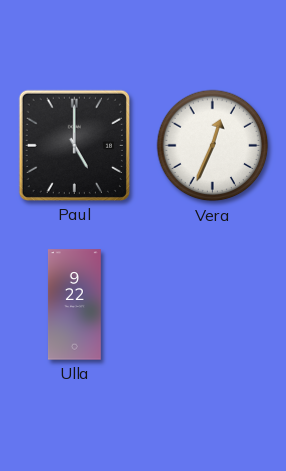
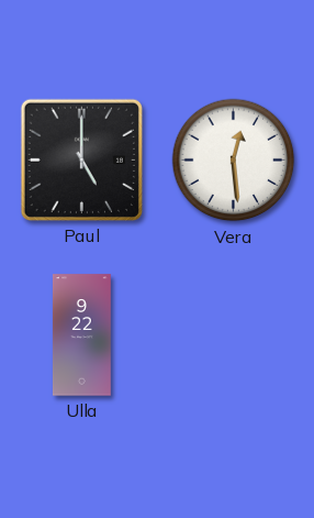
Vera: 12:34 -> 12:29
